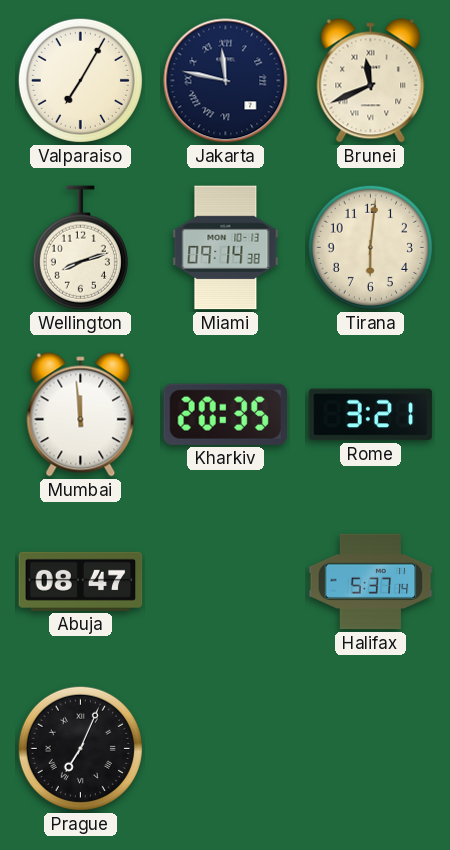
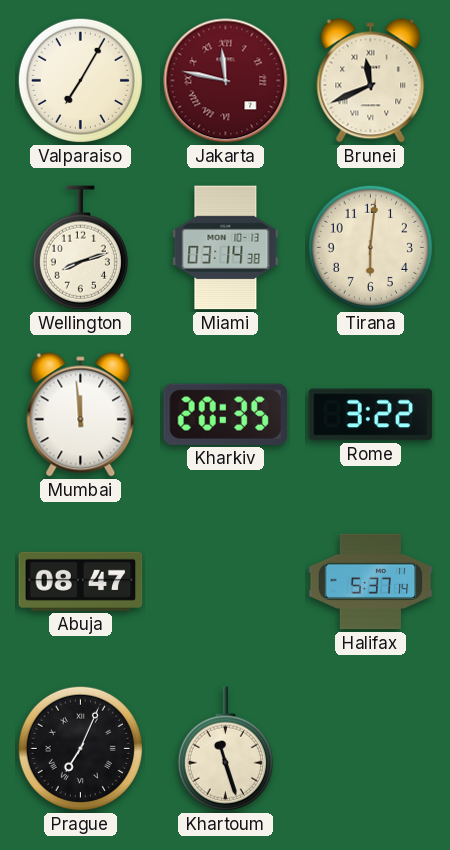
Jakarta dial: navy -> burgundy
Miami: 09:14 -> 03:14
Rome: 3:21 -> 3:22
Khartoum: none -> 11:27
